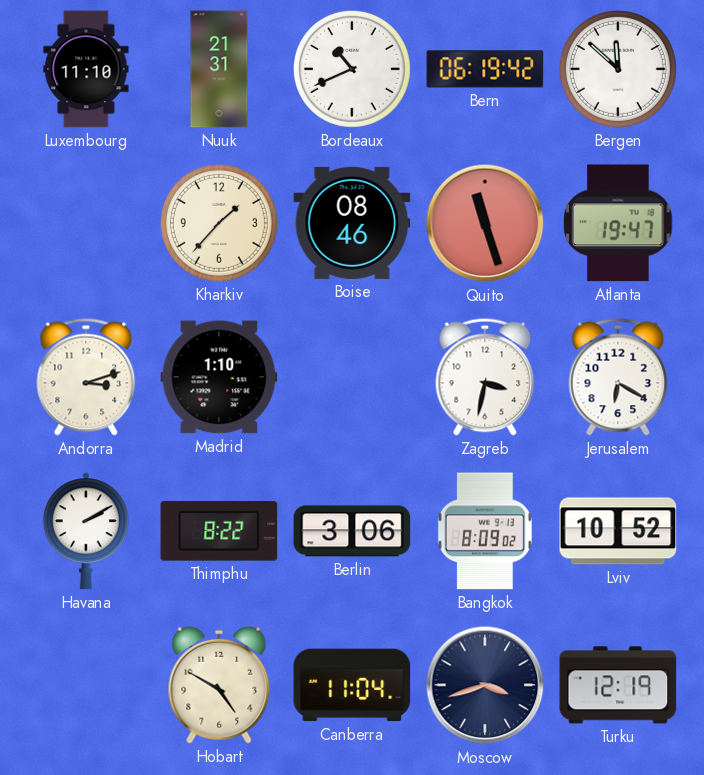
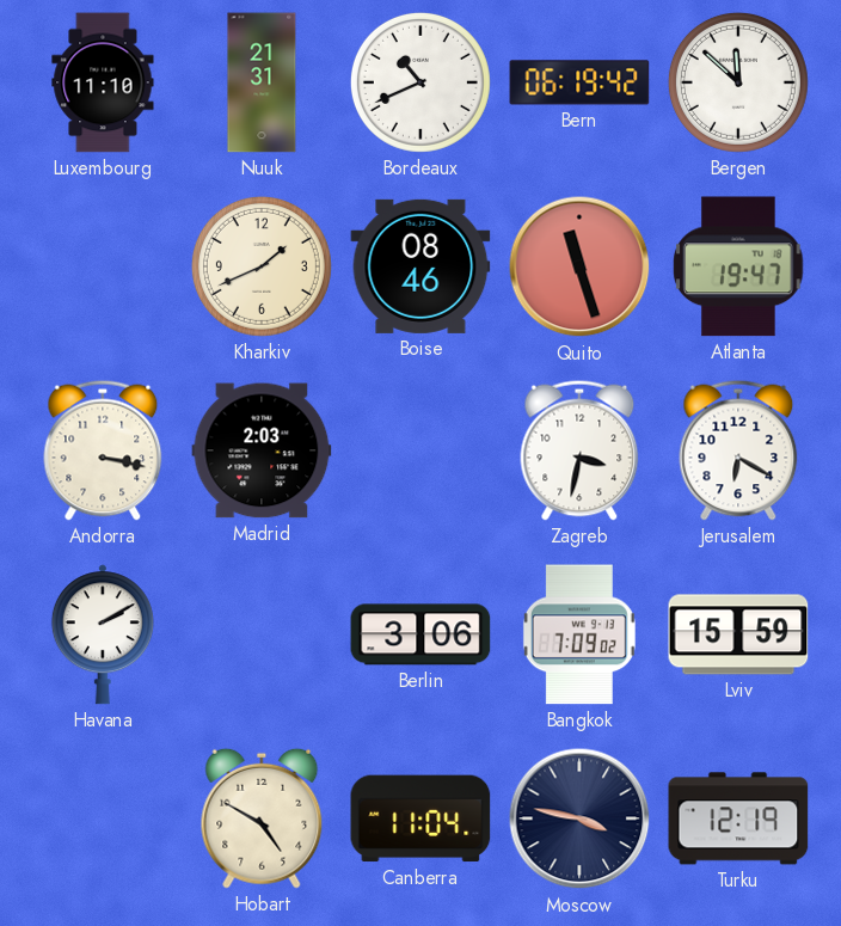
Kharkiv: 1:37 -> 1:41
Andorra: 3:12 -> 3:17
Madrid: 1:10 -> 2:03
Thimphu: 8:22 -> none
Bangkok: 8:09 -> 7:09
Lviv: 10:52 -> 15:59
Moscow: 3:42 -> 3:47
